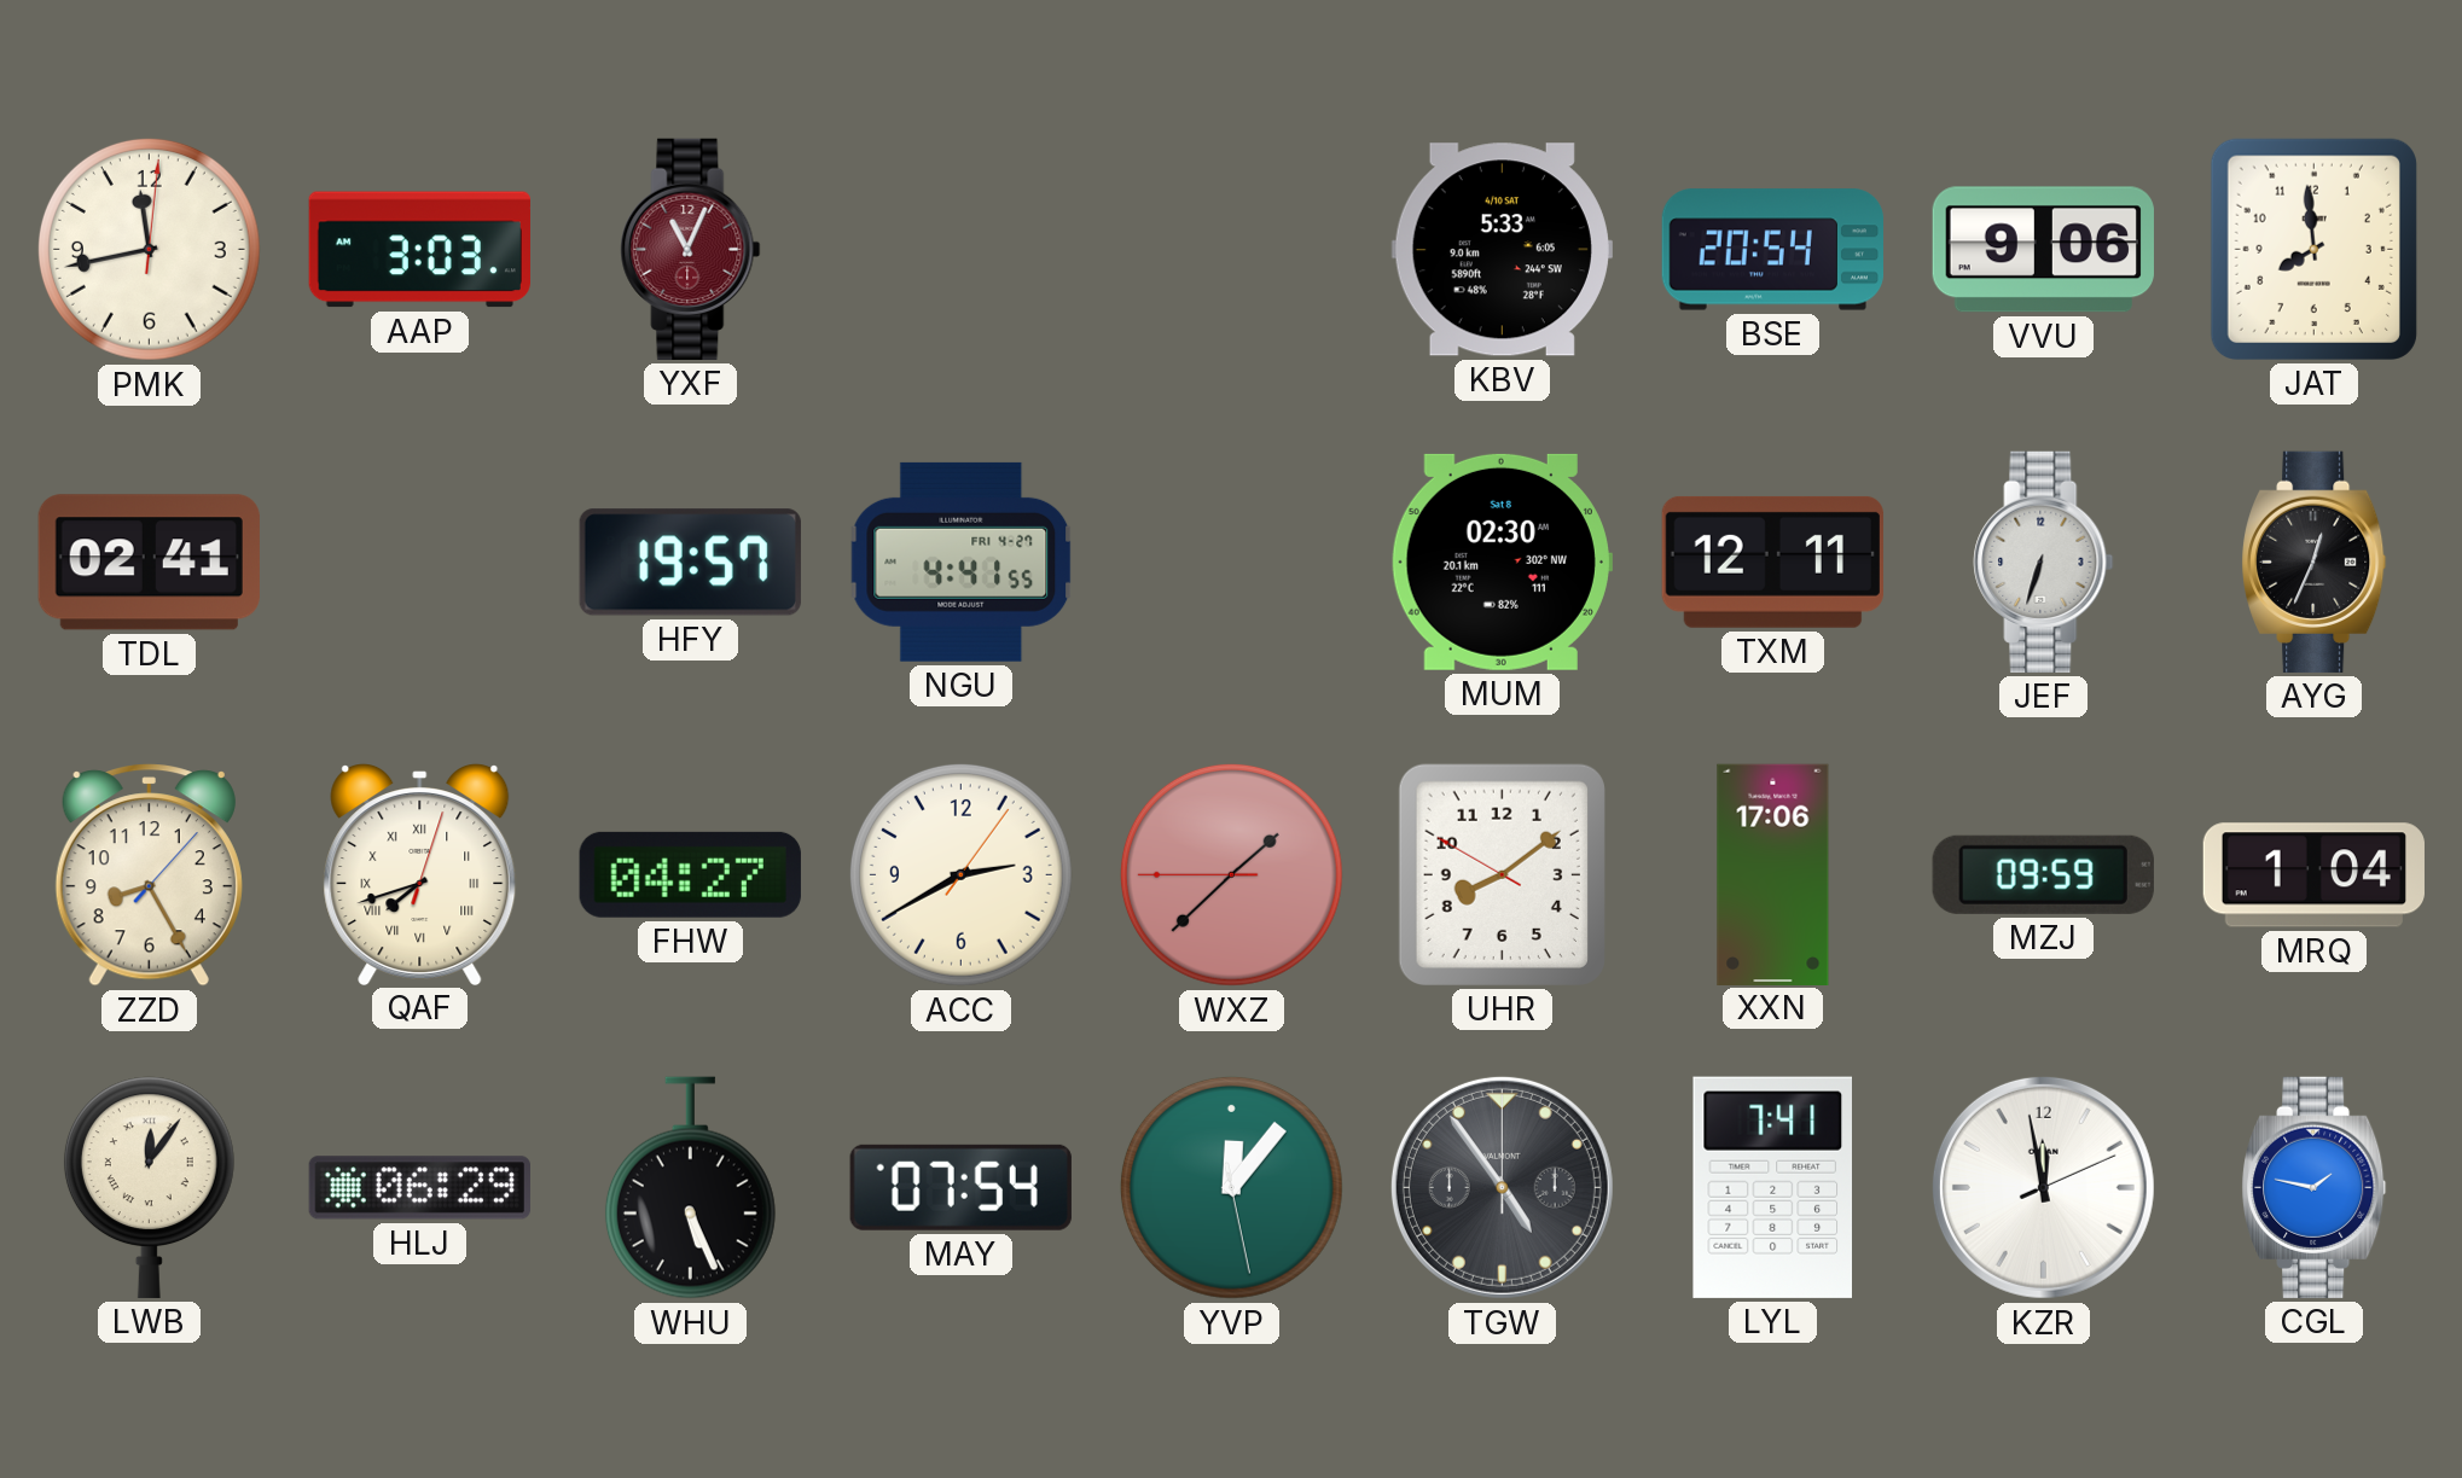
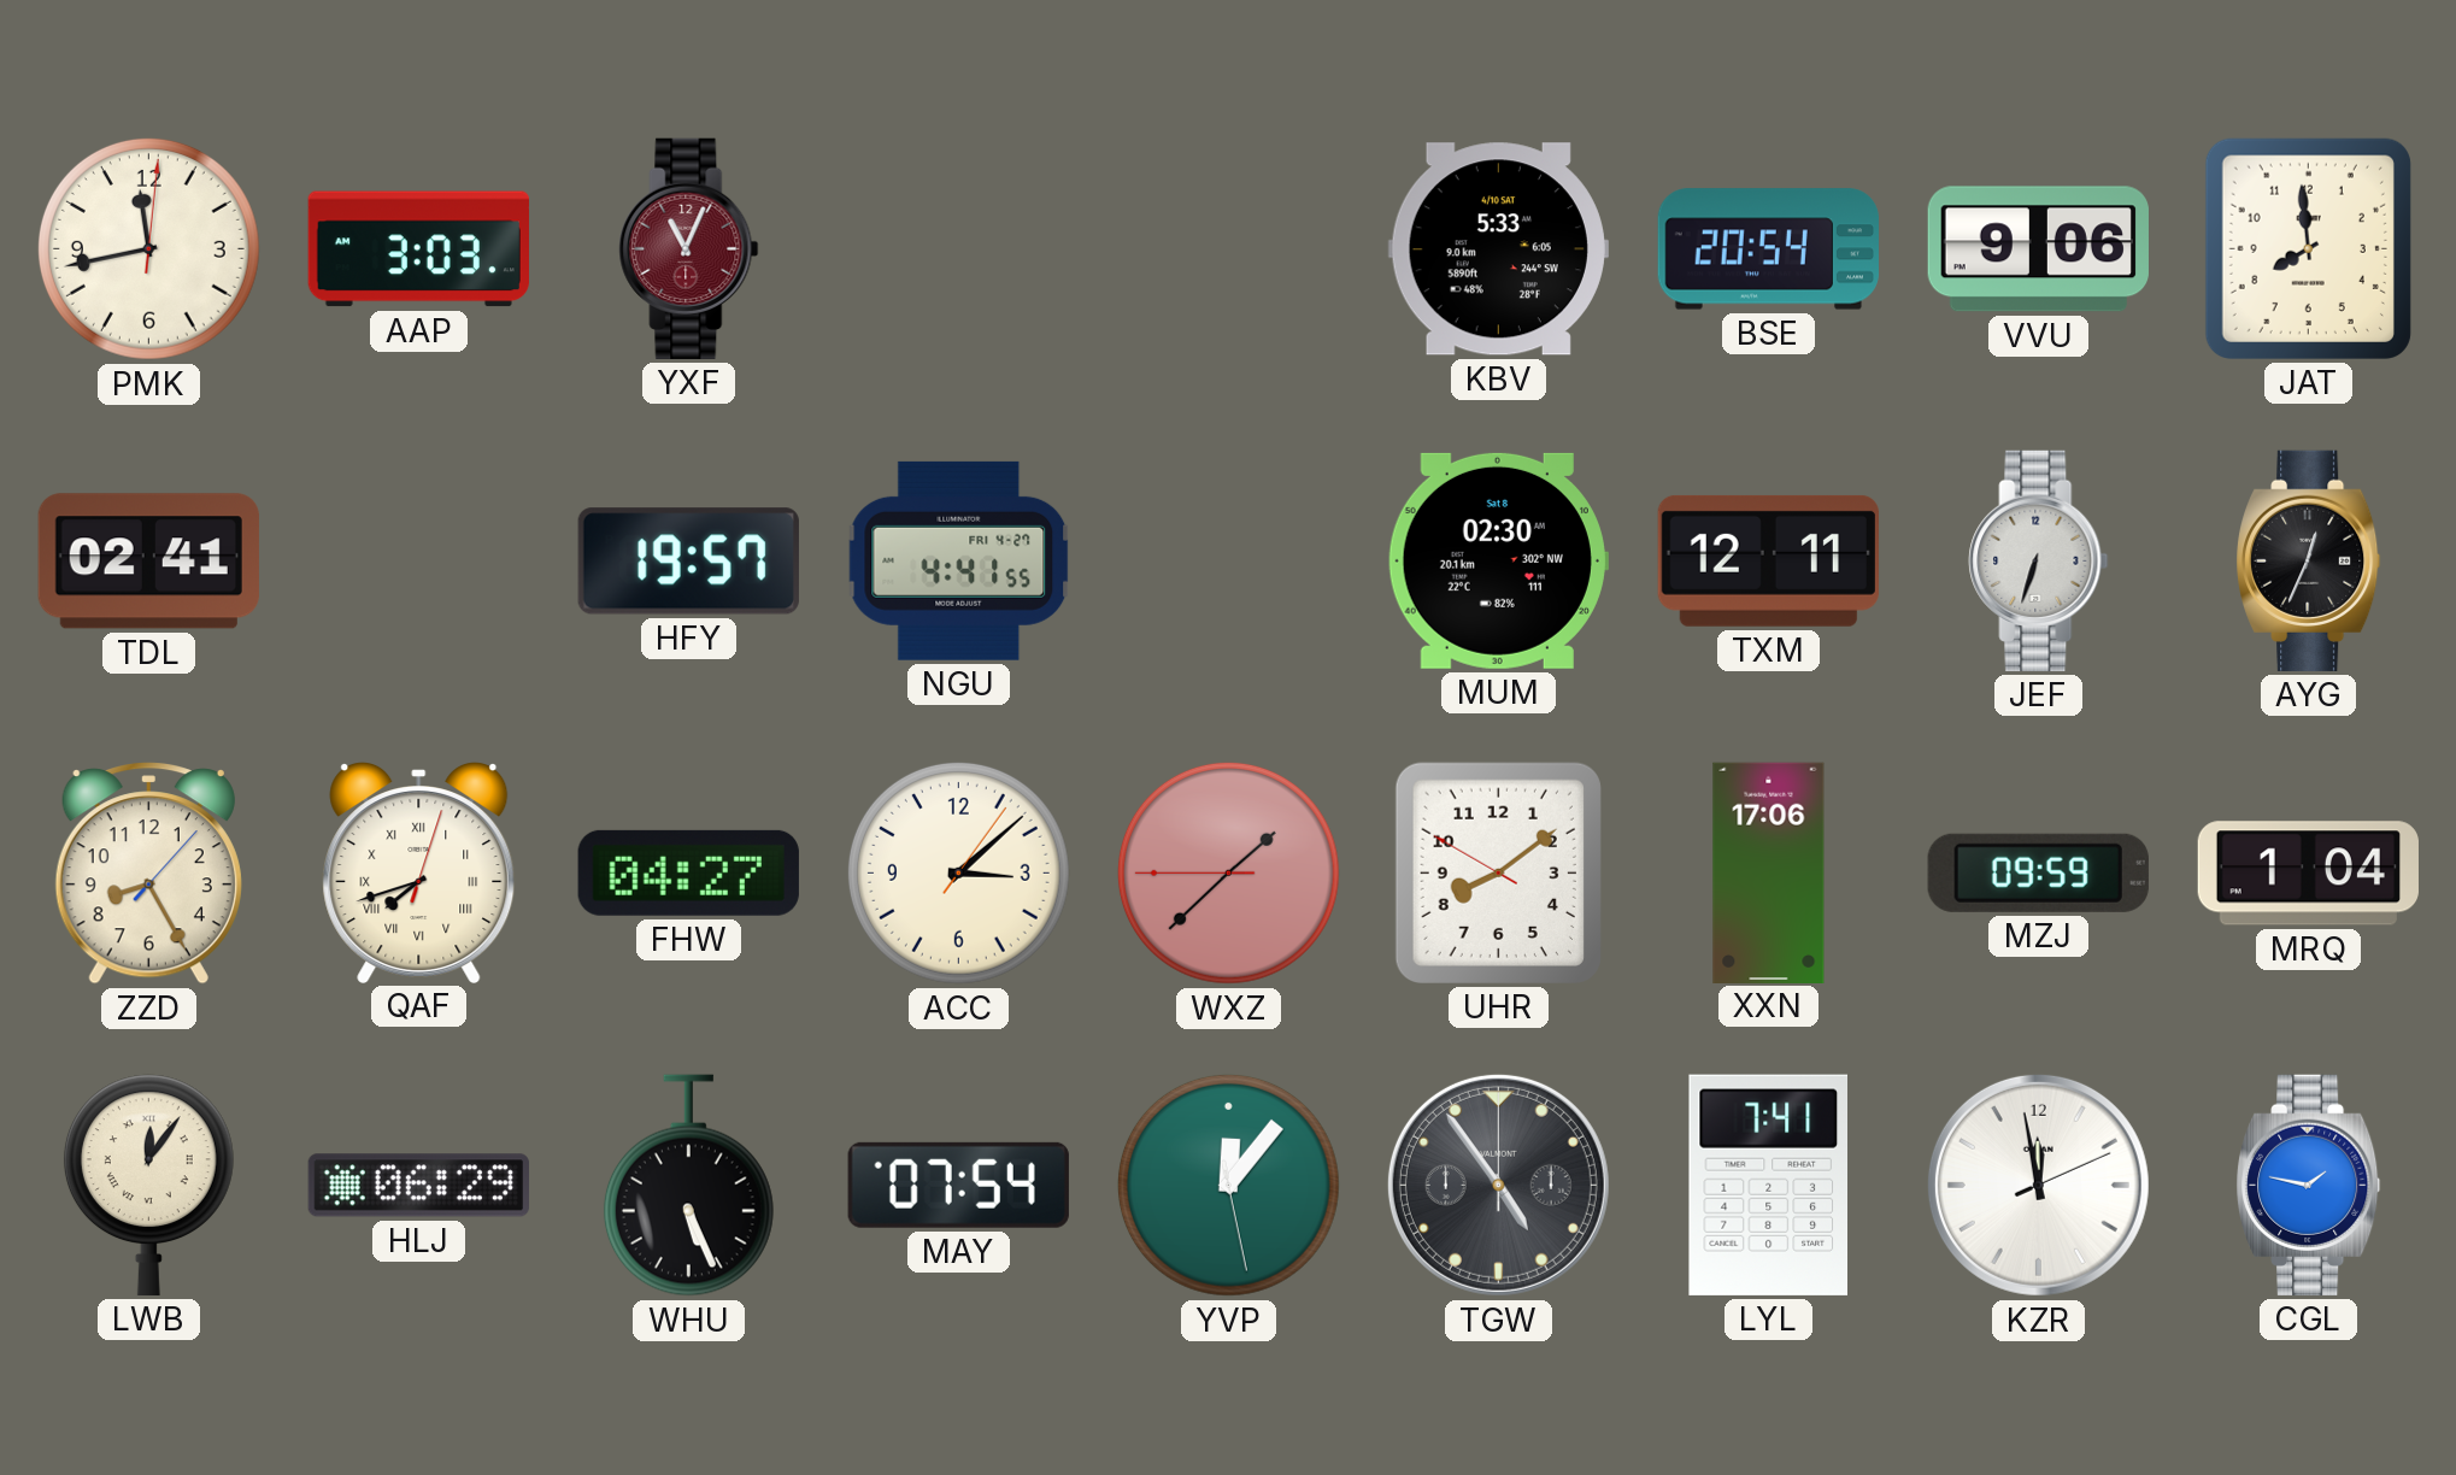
ACC: 2:40 -> 3:08
